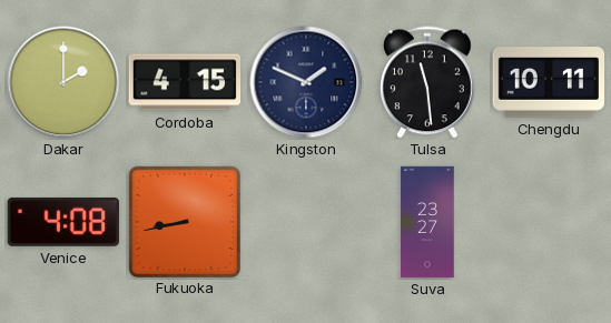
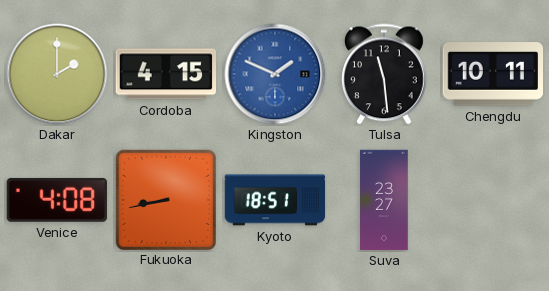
Kingston dial: navy -> blue
Kyoto: none -> 18:51
